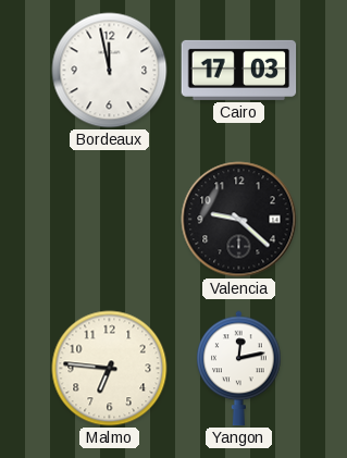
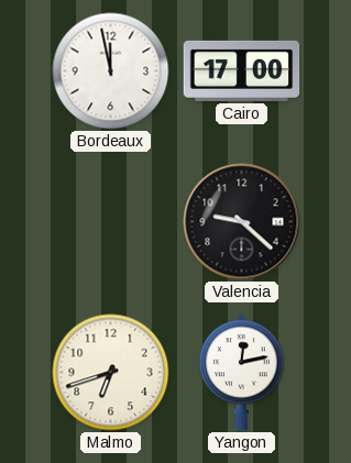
Cairo: 17:03 -> 17:00
Malmo: 6:46 -> 6:42
